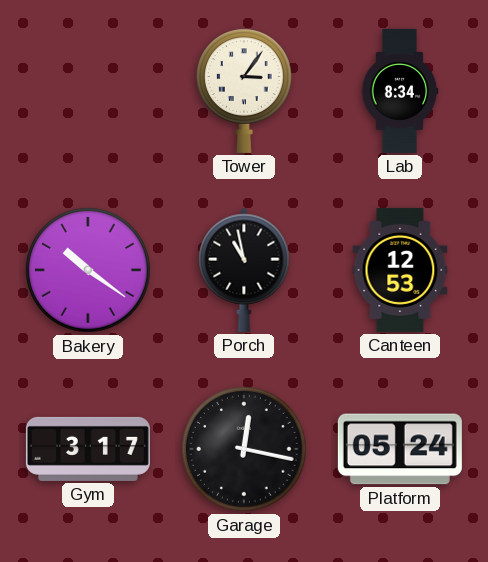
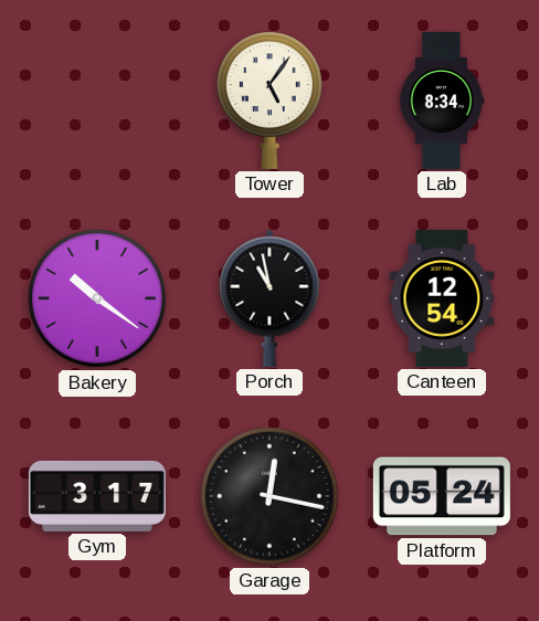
Tower: 3:06 -> 5:06
Canteen: 12:53 -> 12:54
